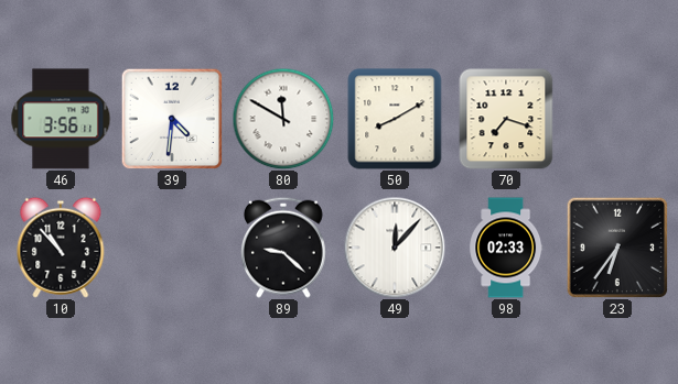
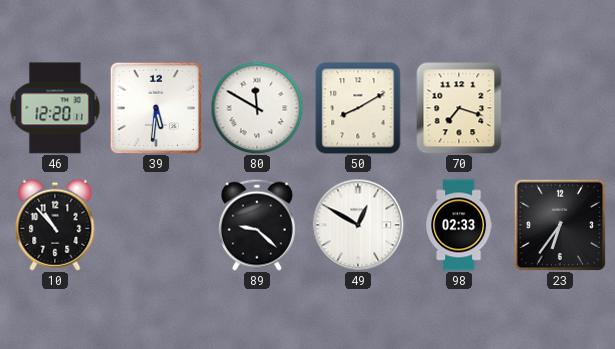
46: 3:56 -> 12:20
39: 4:31 -> 5:31
49: 12:07 -> 12:50
